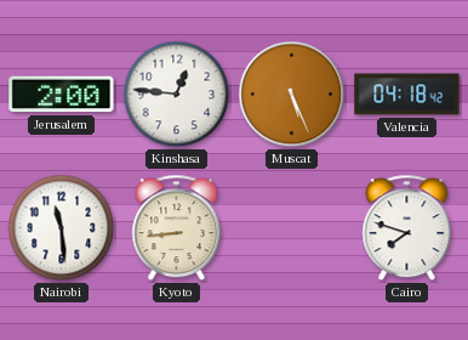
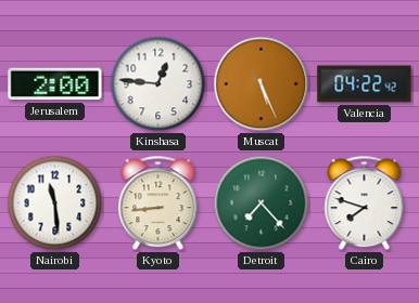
Valencia: 04:18 -> 04:22
Detroit: none -> 7:23
